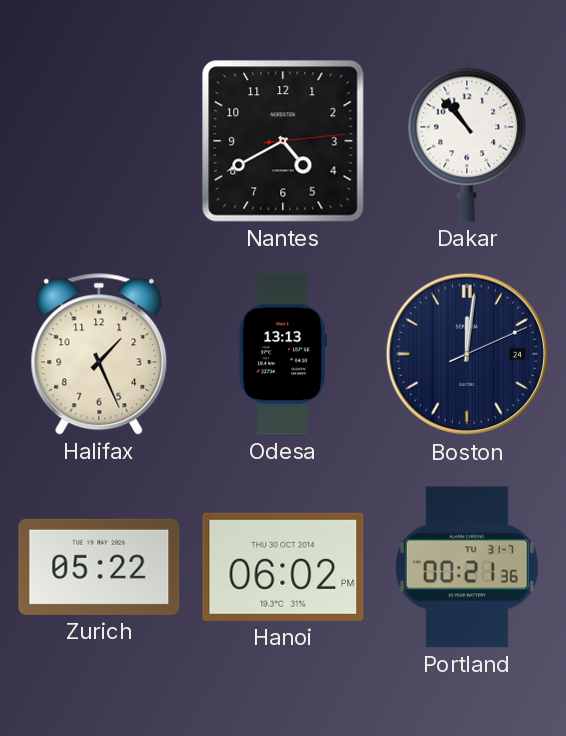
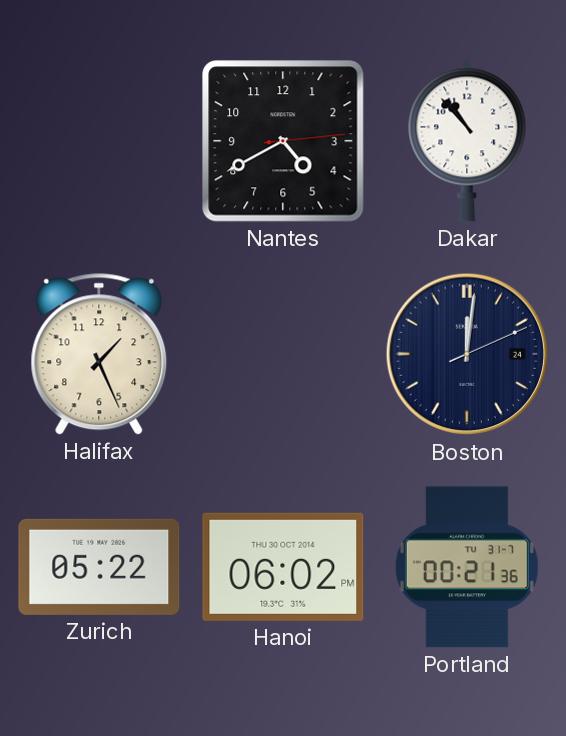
Odesa: 13:13 -> none
